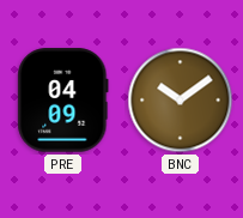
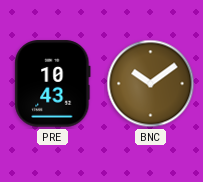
PRE: 04:09 -> 10:43
